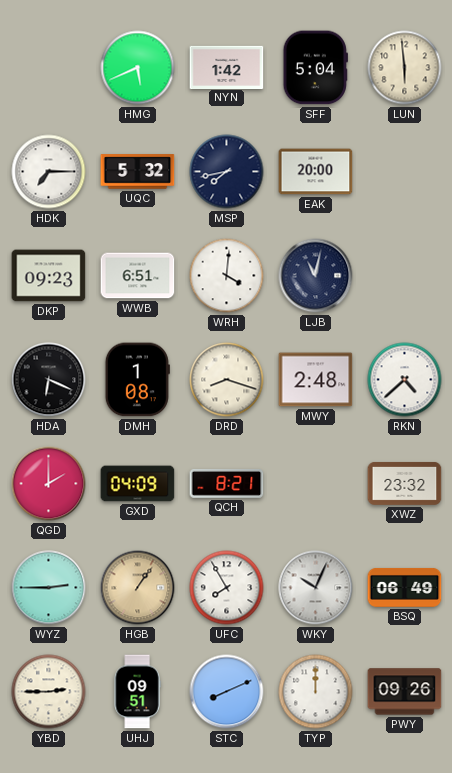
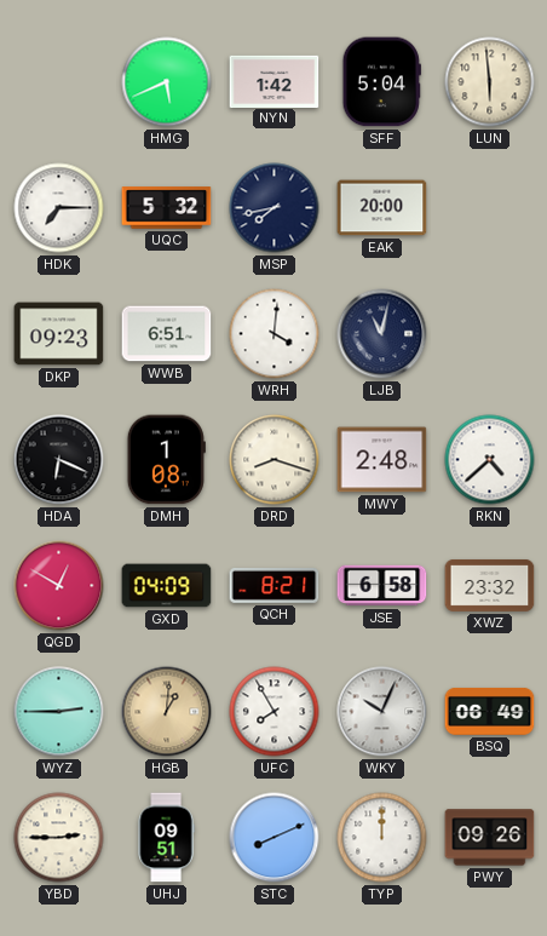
QGD: 2:00 -> 12:50
JSE: none -> 6:58
HGB: 1:06 -> 1:01
